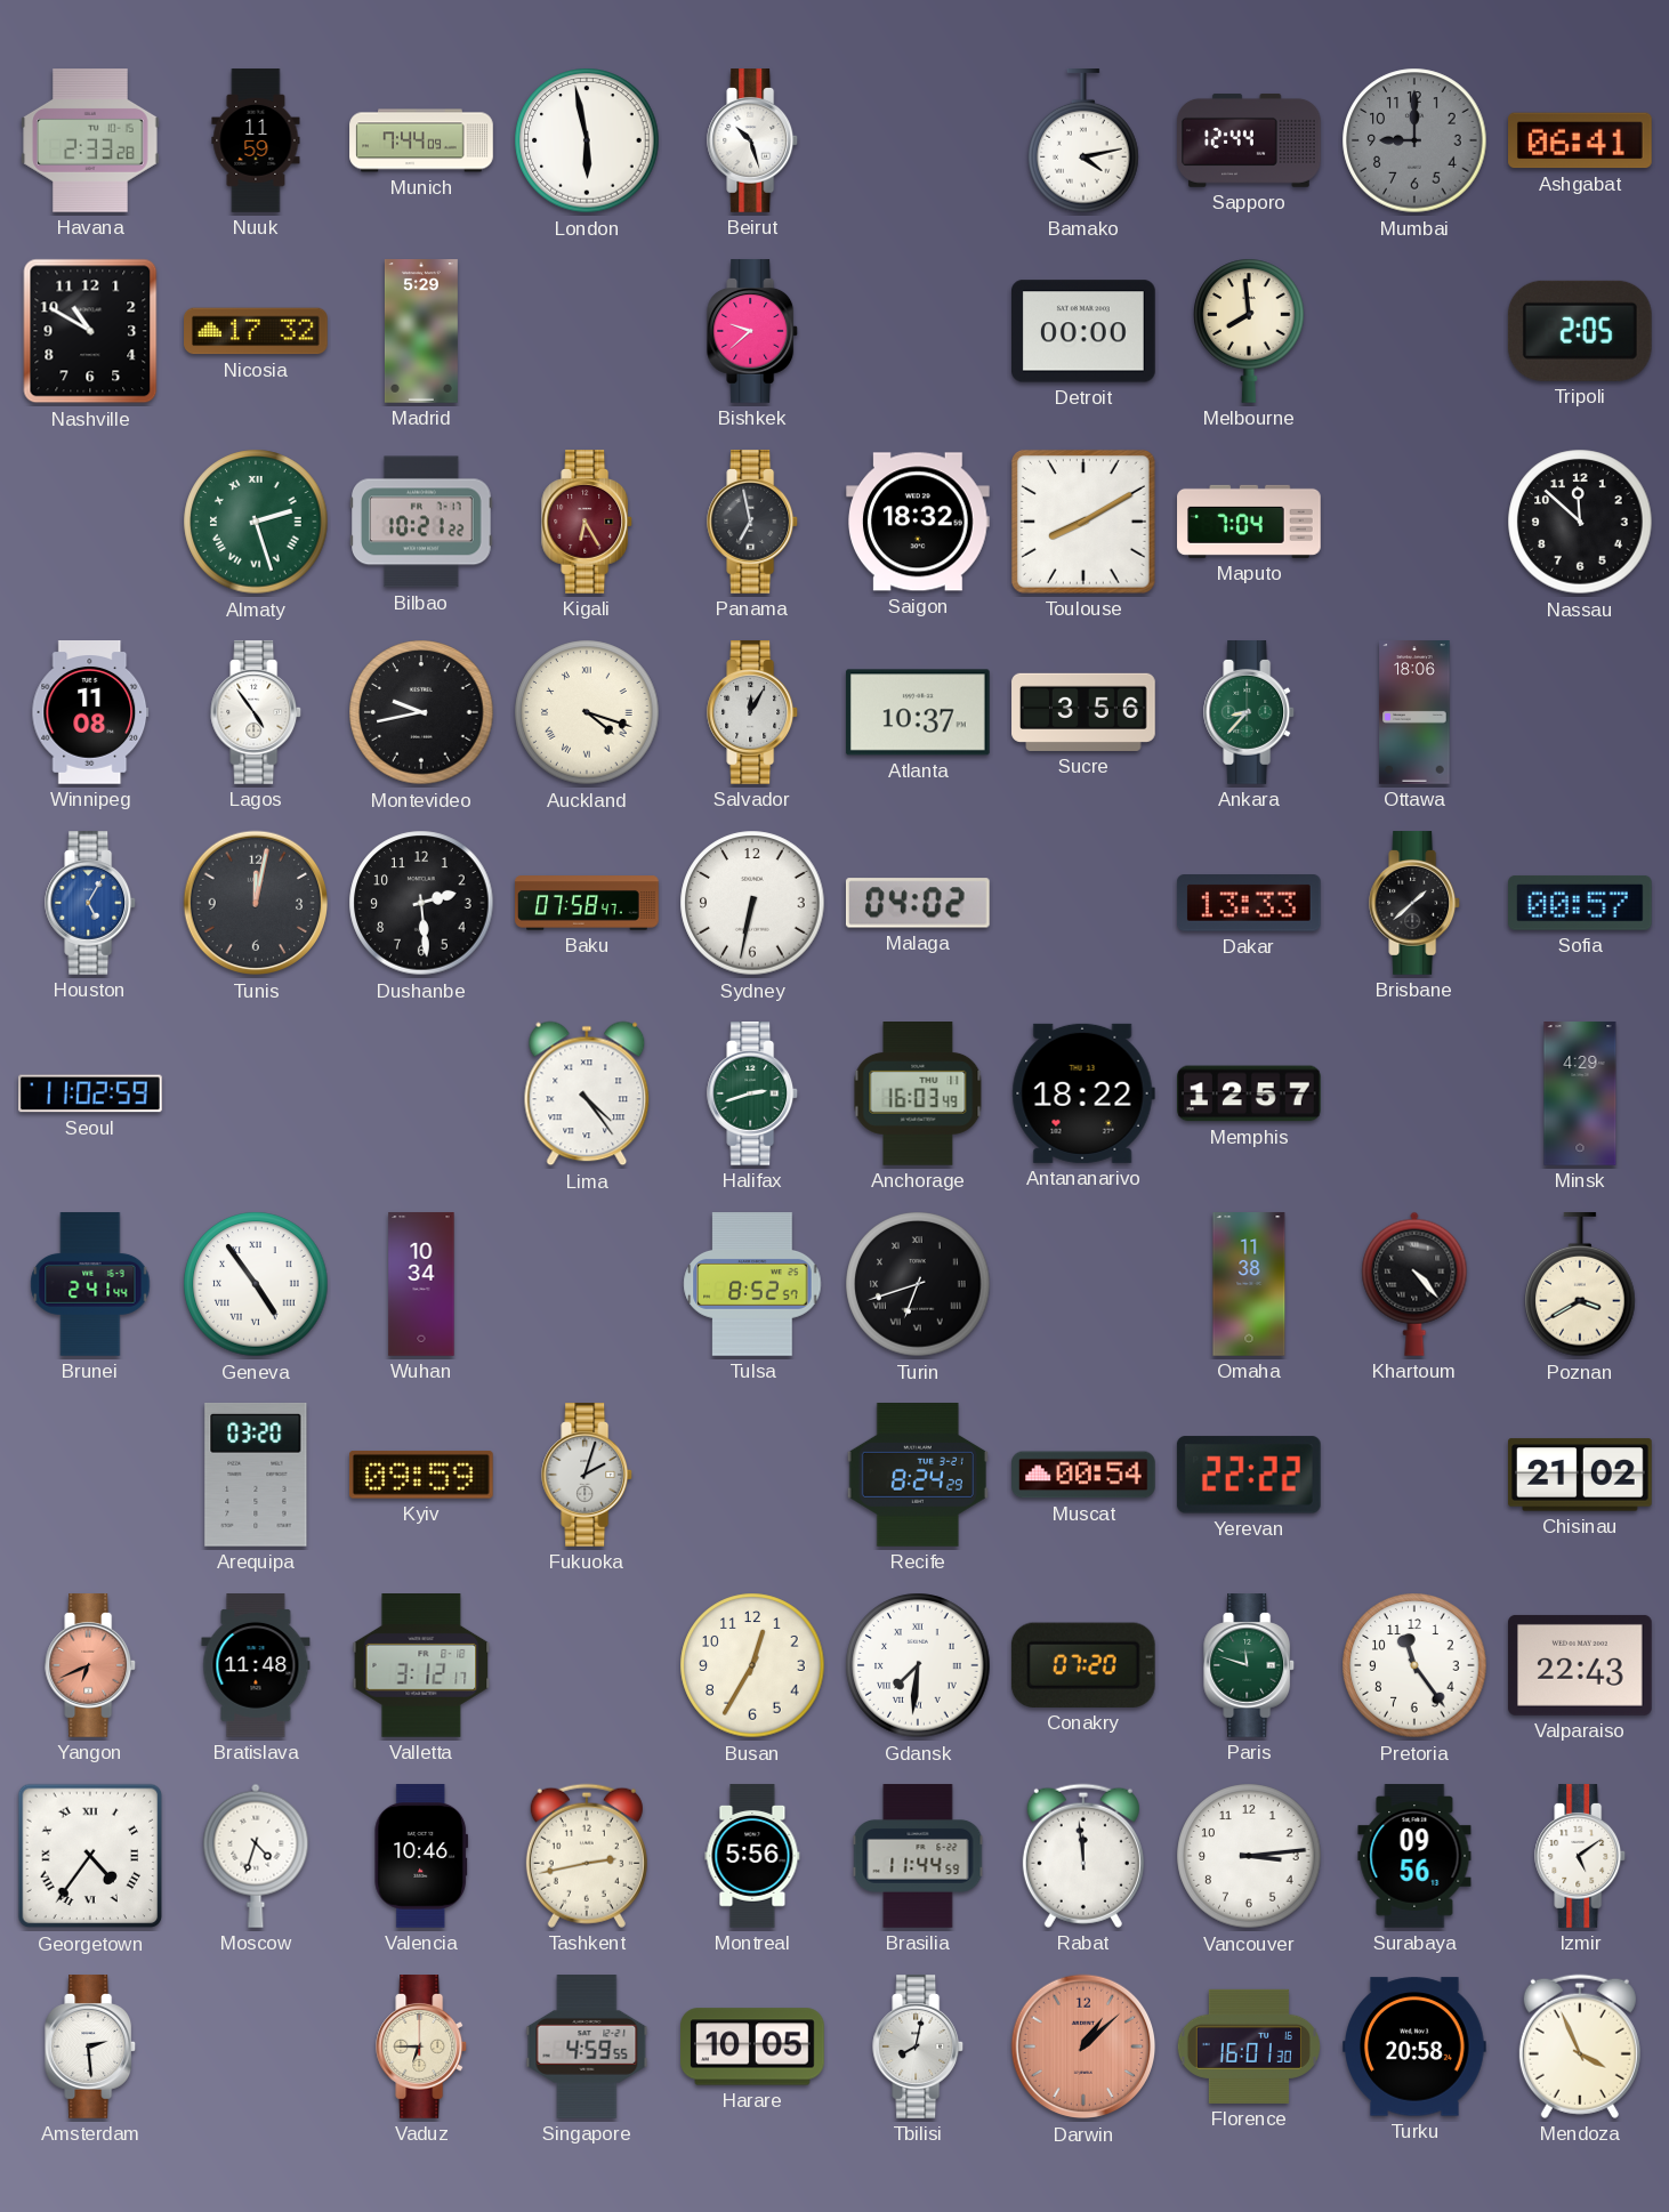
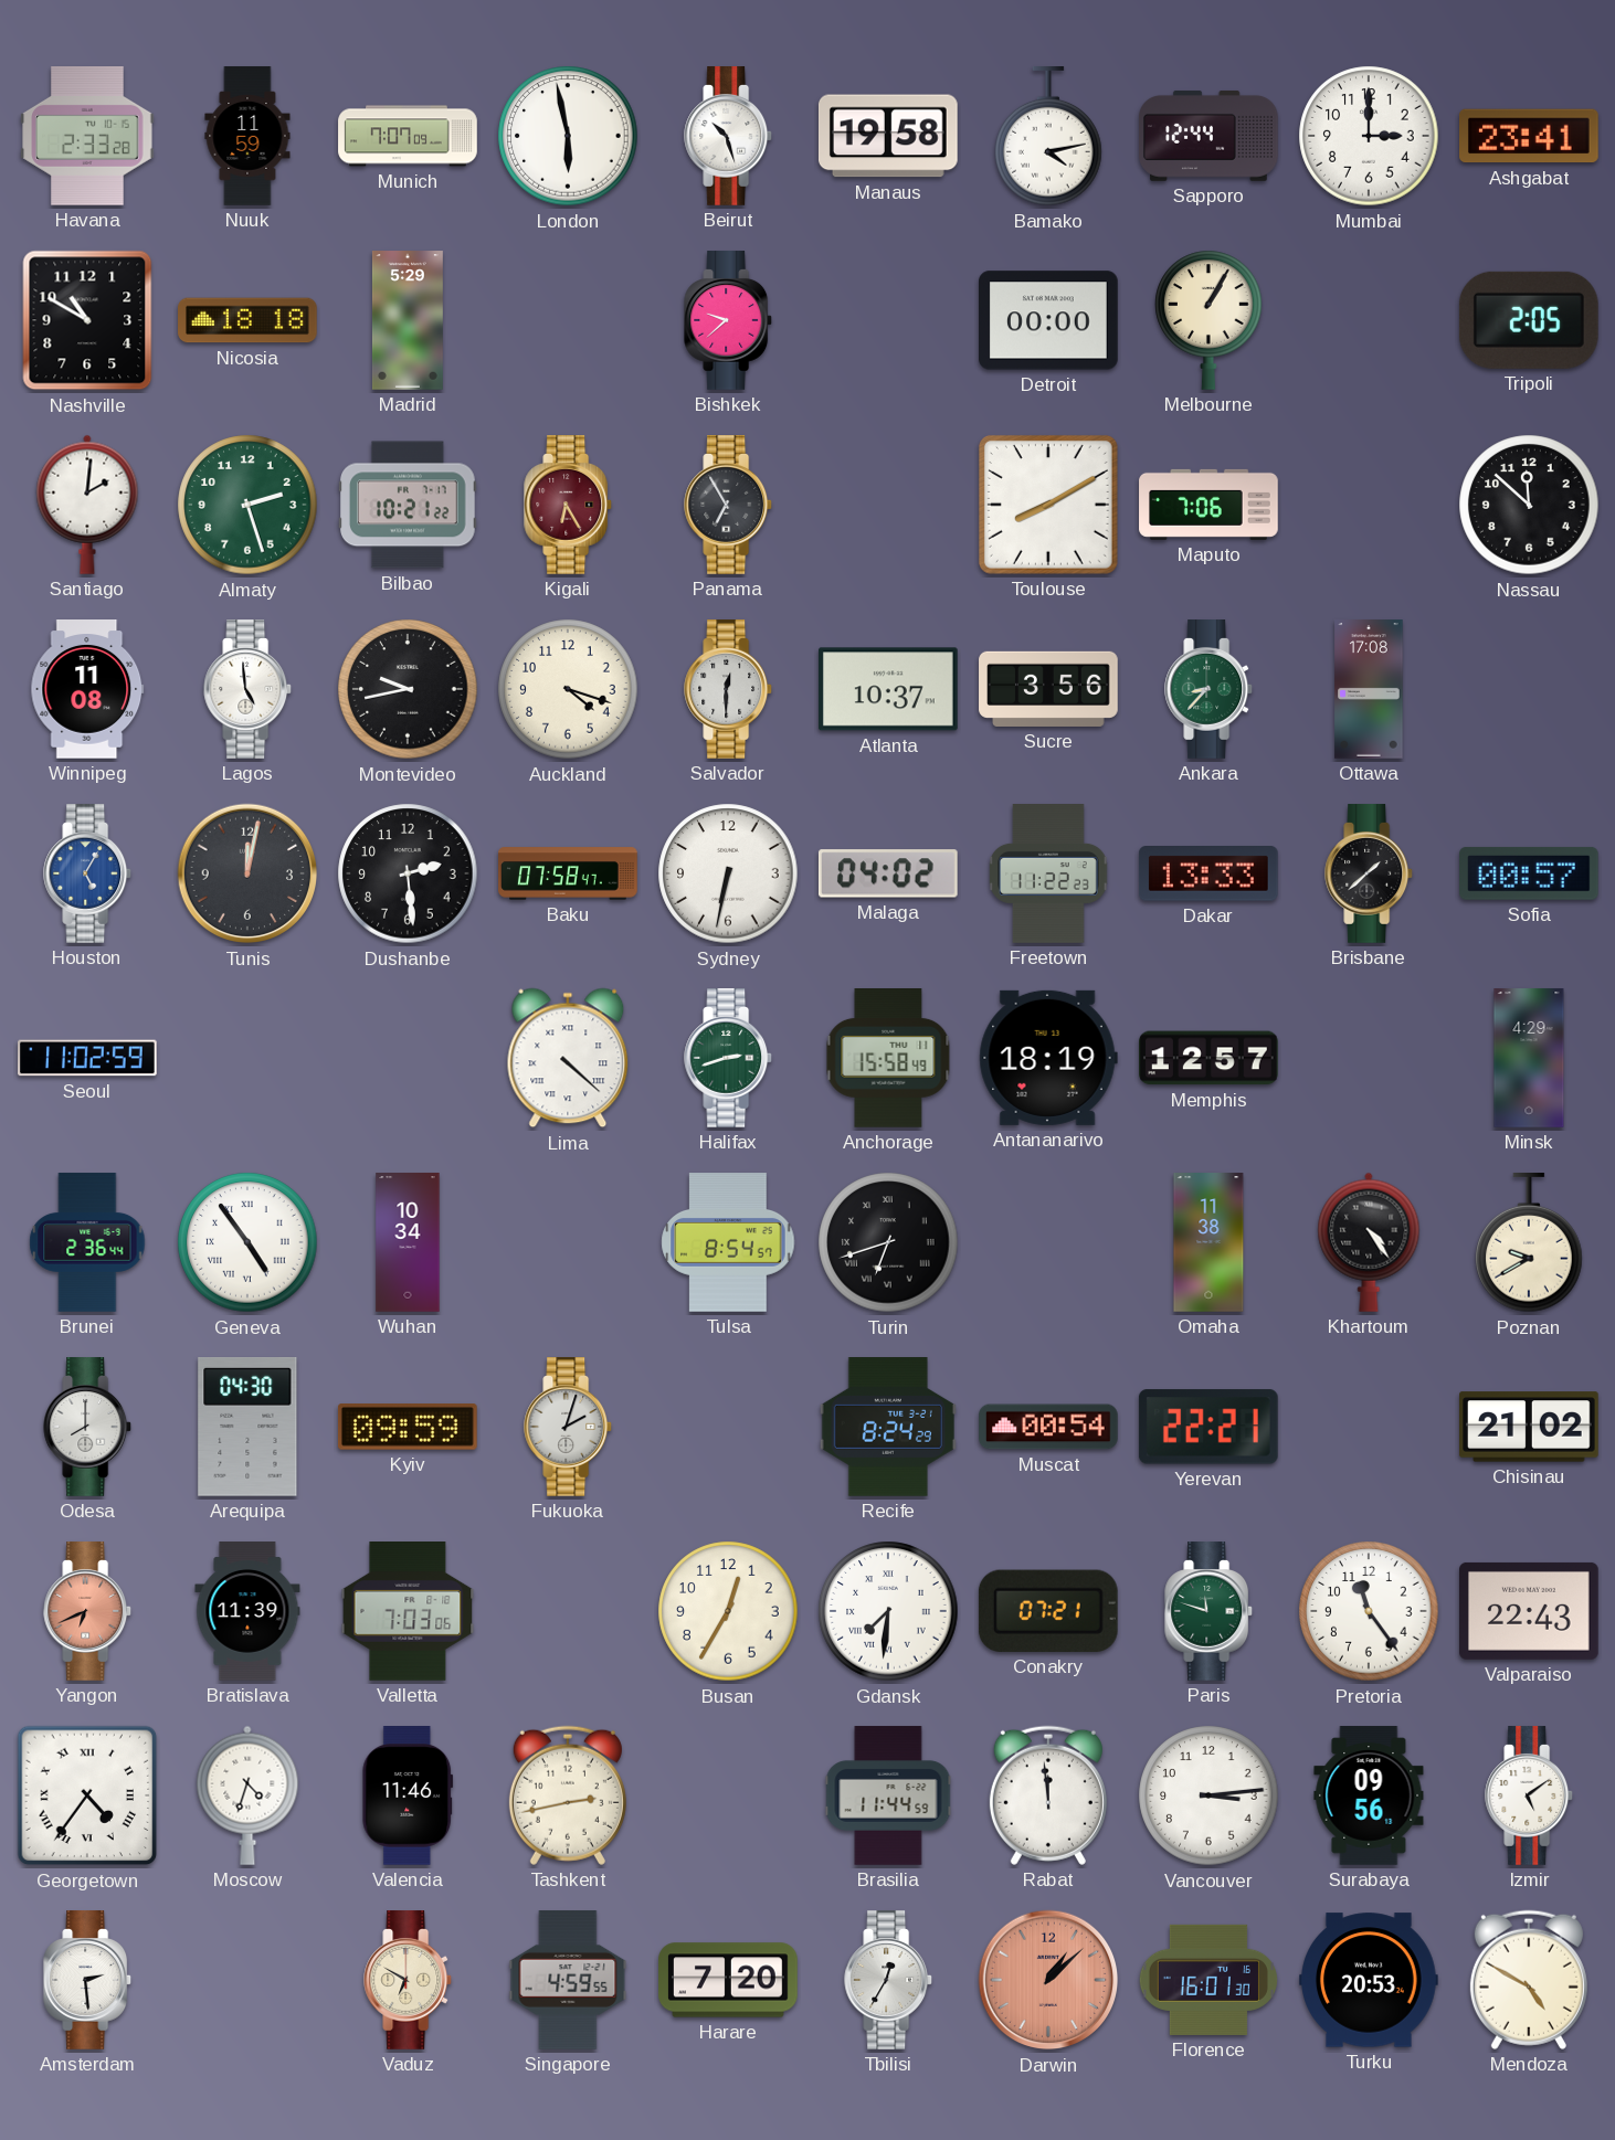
Munich: 7:44 -> 7:07
Manaus: none -> 19:58
Mumbai: 9:00 -> 3:00
Mumbai dial: grey -> white
Ashgabat: 06:41 -> 23:41
Nicosia: 17:32 -> 18:18
Melbourne: 7:59 -> 1:05
Santiago: none -> 2:01
Almaty numerals: Roman -> Arabic
Panama: 6:58 -> 6:55
Saigon: 18:32 -> none
Maputo: 7:04 -> 7:06
Lagos: 4:54 -> 4:59
Auckland numerals: Roman -> Arabic
Salvador: 12:05 -> 12:30
Ottawa: 18:06 -> 17:08
Freetown: none -> 11:22
Lima: 4:24 -> 4:22
Anchorage: 16:03 -> 15:58
Antananarivo: 18:22 -> 18:19
Brunei: 2:41 -> 2:36
Tulsa: 8:52 -> 8:54
Khartoum: 4:23 -> 4:24
Poznan: 3:40 -> 9:40
Odesa: none -> 8:00
Arequipa: 03:20 -> 04:30
Yerevan: 22:22 -> 22:21
Bratislava: 11:48 -> 11:39
Valletta: 3:12 -> 7:03
Conakry: 07:20 -> 07:21
Valencia: 10:46 -> 11:46
Montreal: 5:56 -> none
Vaduz: 6:45 -> 6:50
Harare: 10:05 -> 7:20
Tbilisi: 8:02 -> 12:35
Turku: 20:58 -> 20:53
Mendoza: 3:56 -> 4:50
